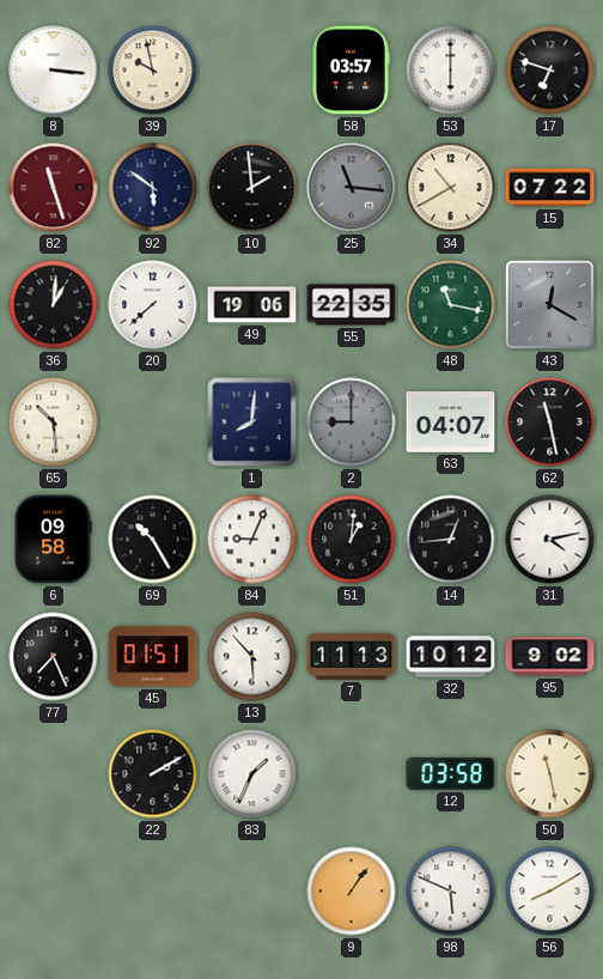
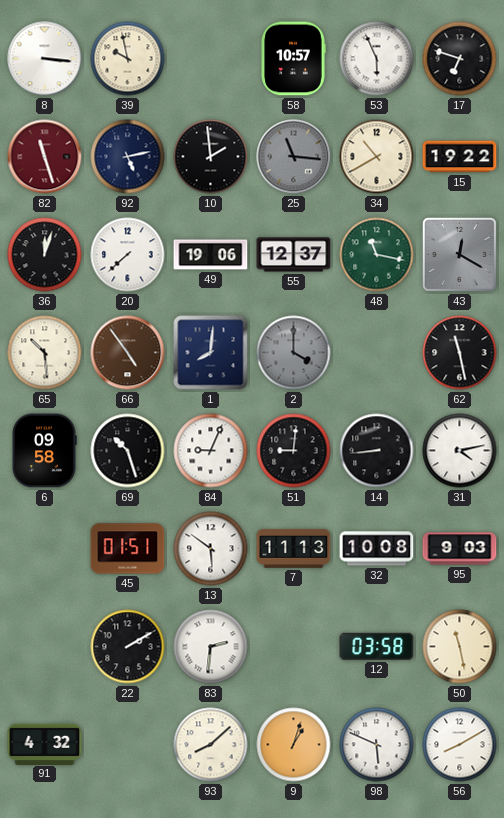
58: 03:57 -> 10:57
53: 6:00 -> 5:56
92: 5:51 -> 5:13
15: 07:22 -> 19:22
36: 1:01 -> 12:03
55: 22:35 -> 12:37
66: none -> 4:54
2: 9:00 -> 4:00
63: 04:07 -> none
69: 10:25 -> 10:27
51: 1:01 -> 9:01
14: 12:44 -> 8:44
77: 7:26 -> none
13: 5:53 -> 5:51
32: 10:12 -> 10:08
95: 9:02 -> 9:03
83: 1:34 -> 2:31
91: none -> 4:32
93: none -> 8:08
9: 1:06 -> 1:03
